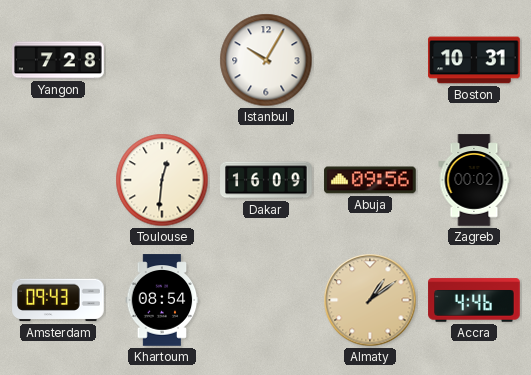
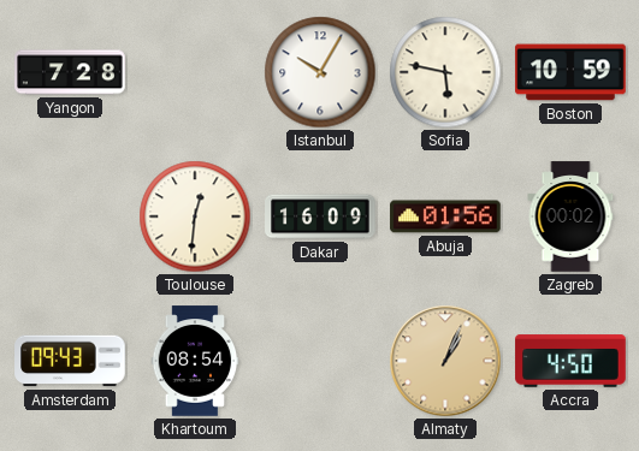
Sofia: none -> 5:47
Boston: 10:31 -> 10:59
Abuja: 09:56 -> 01:56
Almaty: 1:09 -> 1:04
Accra: 4:46 -> 4:50
